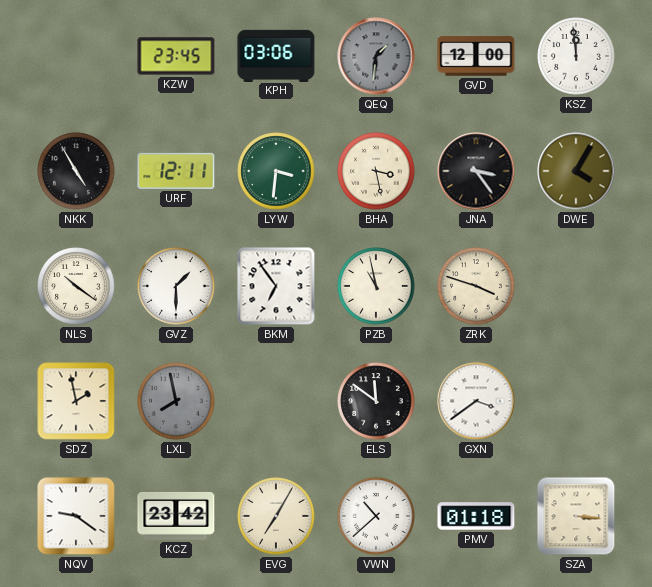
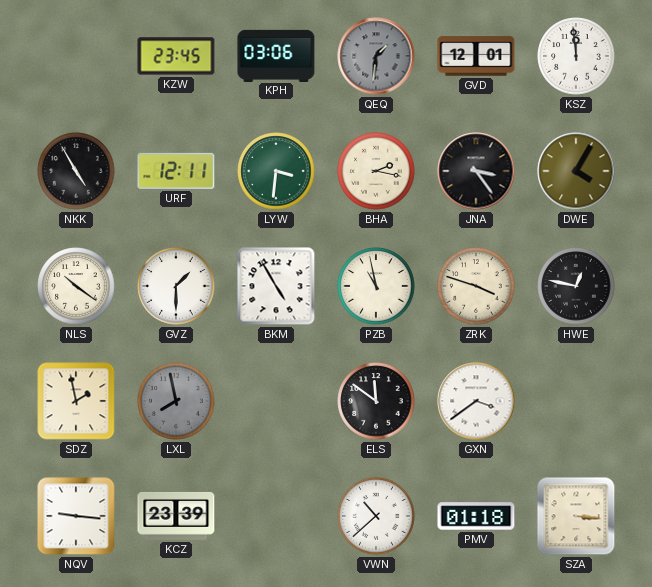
GVD: 12:00 -> 12:01
BHA: 3:28 -> 2:17
BKM: 6:54 -> 4:55
HWE: none -> 12:47
NQV: 9:21 -> 9:16
KCZ: 23:42 -> 23:39
EVG: 7:05 -> none
